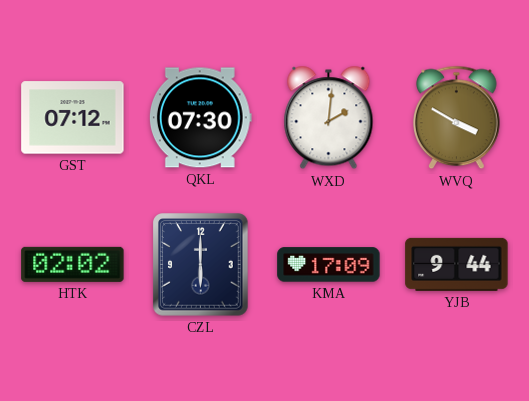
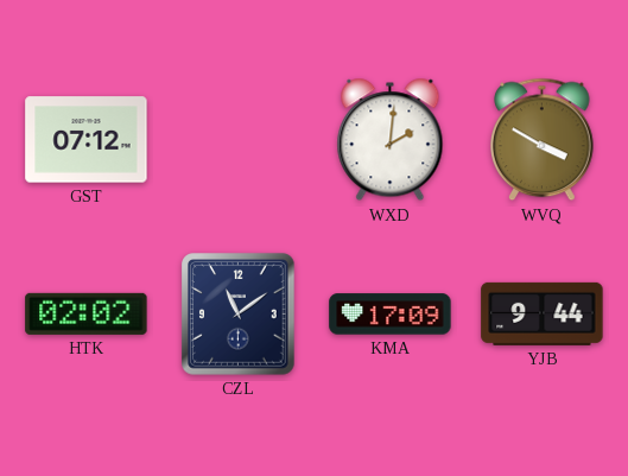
QKL: 07:30 -> none
CZL: 6:00 -> 11:09
